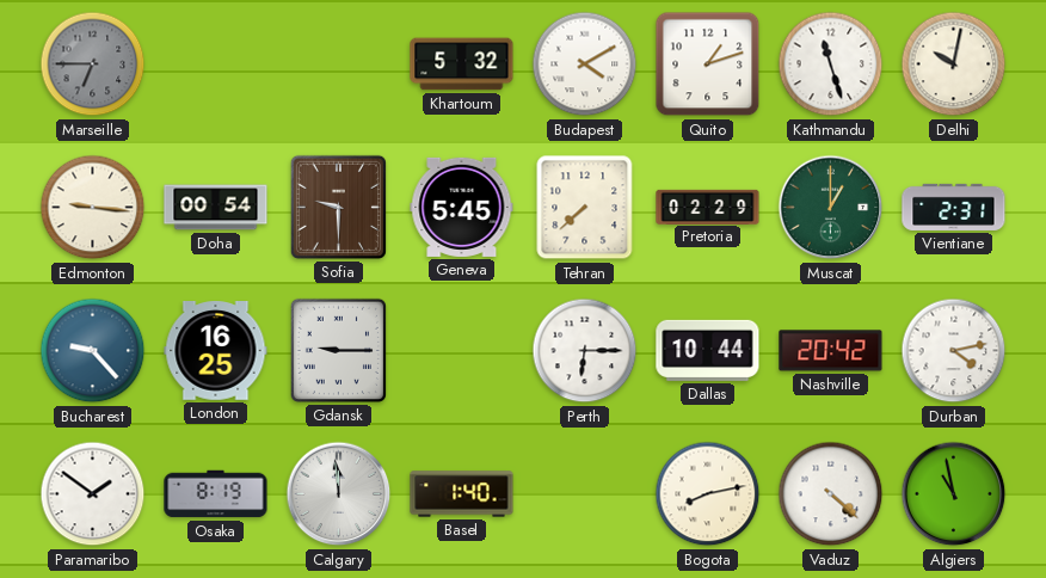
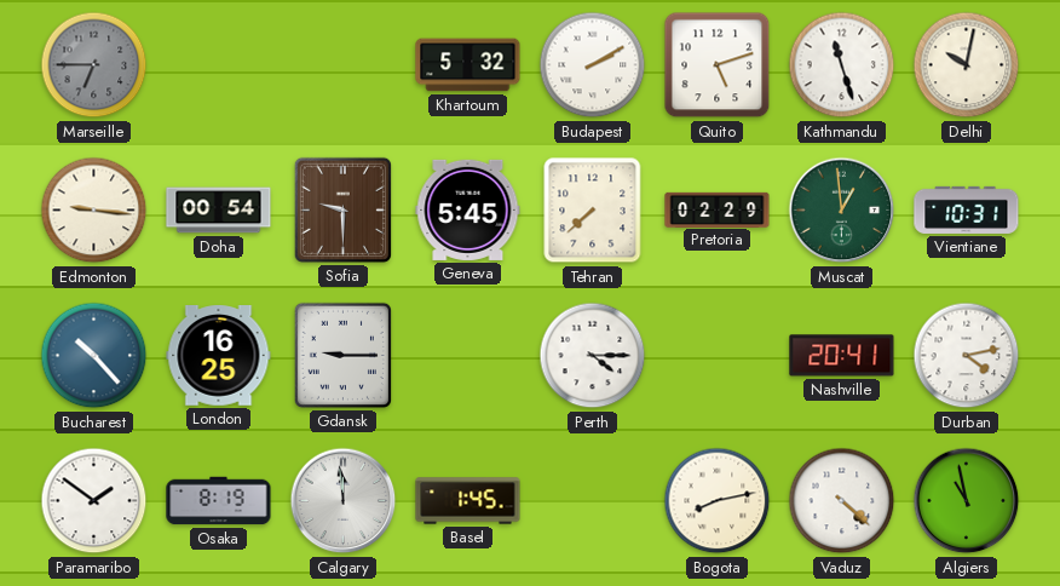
Budapest: 4:10 -> 2:10
Quito: 1:12 -> 5:12
Muscat: 1:00 -> 12:59
Vientiane: 2:31 -> 10:31
Bucharest: 9:23 -> 10:23
Perth: 6:15 -> 4:15
Dallas: 10:44 -> none
Nashville: 20:42 -> 20:41
Basel: 1:40 -> 1:45
